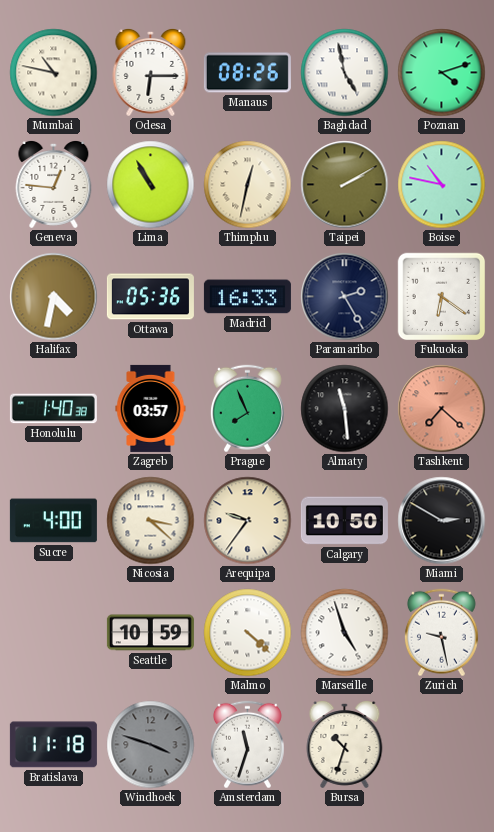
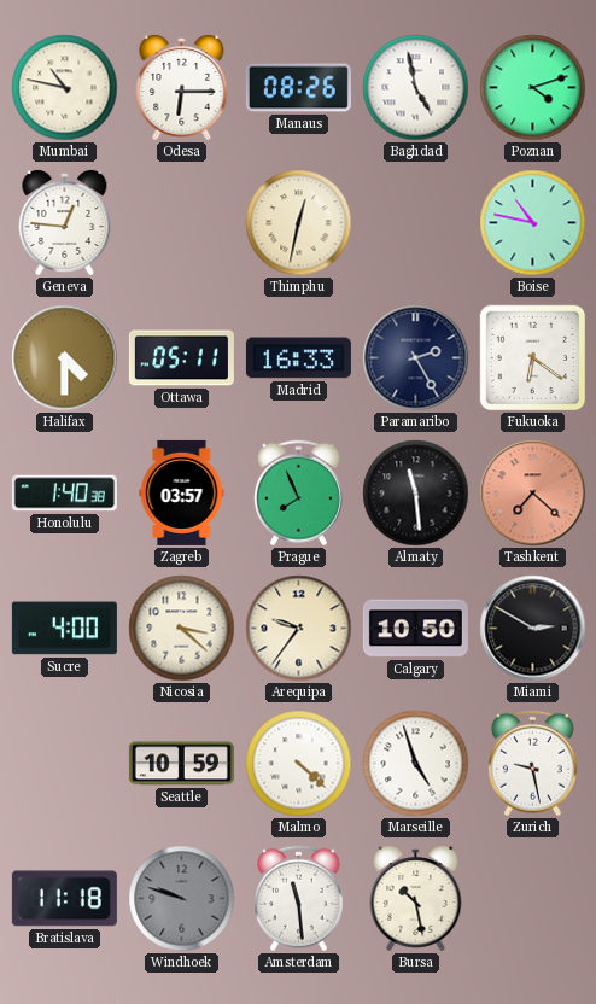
Lima: 10:55 -> none
Taipei: 2:10 -> none
Halifax: 4:32 -> 4:30
Ottawa: 05:36 -> 05:11
Windhoek: 3:48 -> 9:48
Amsterdam: 11:33 -> 11:29
Bursa: 10:33 -> 10:28
